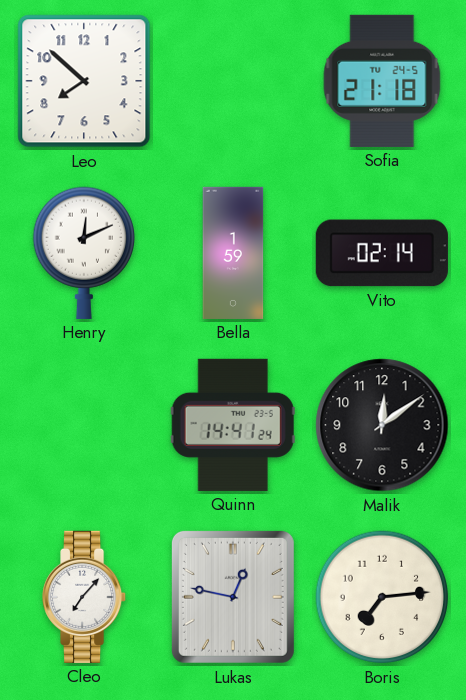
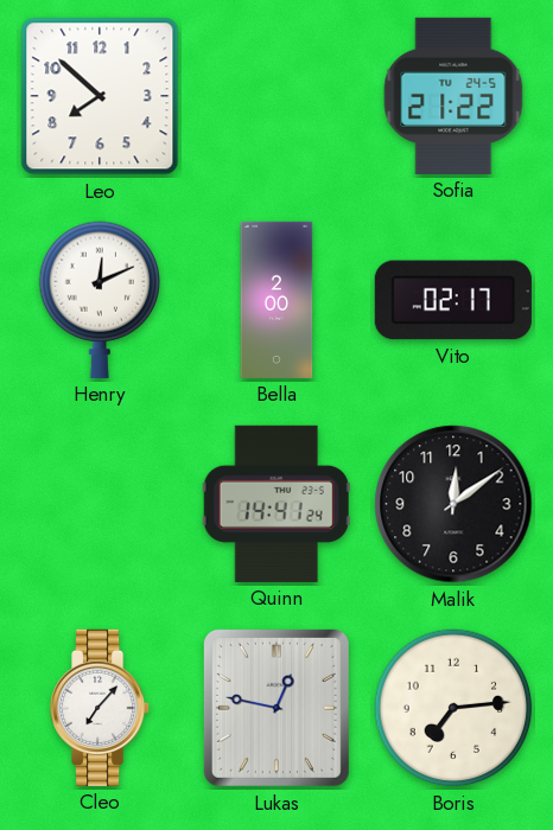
Sofia: 21:18 -> 21:22
Bella: 1:59 -> 2:00
Vito: 02:14 -> 02:17
